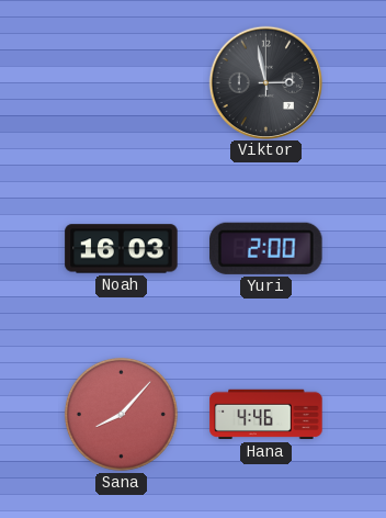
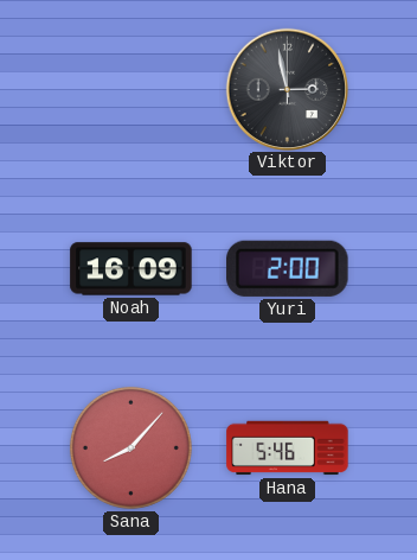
Noah: 16:03 -> 16:09
Hana: 4:46 -> 5:46
